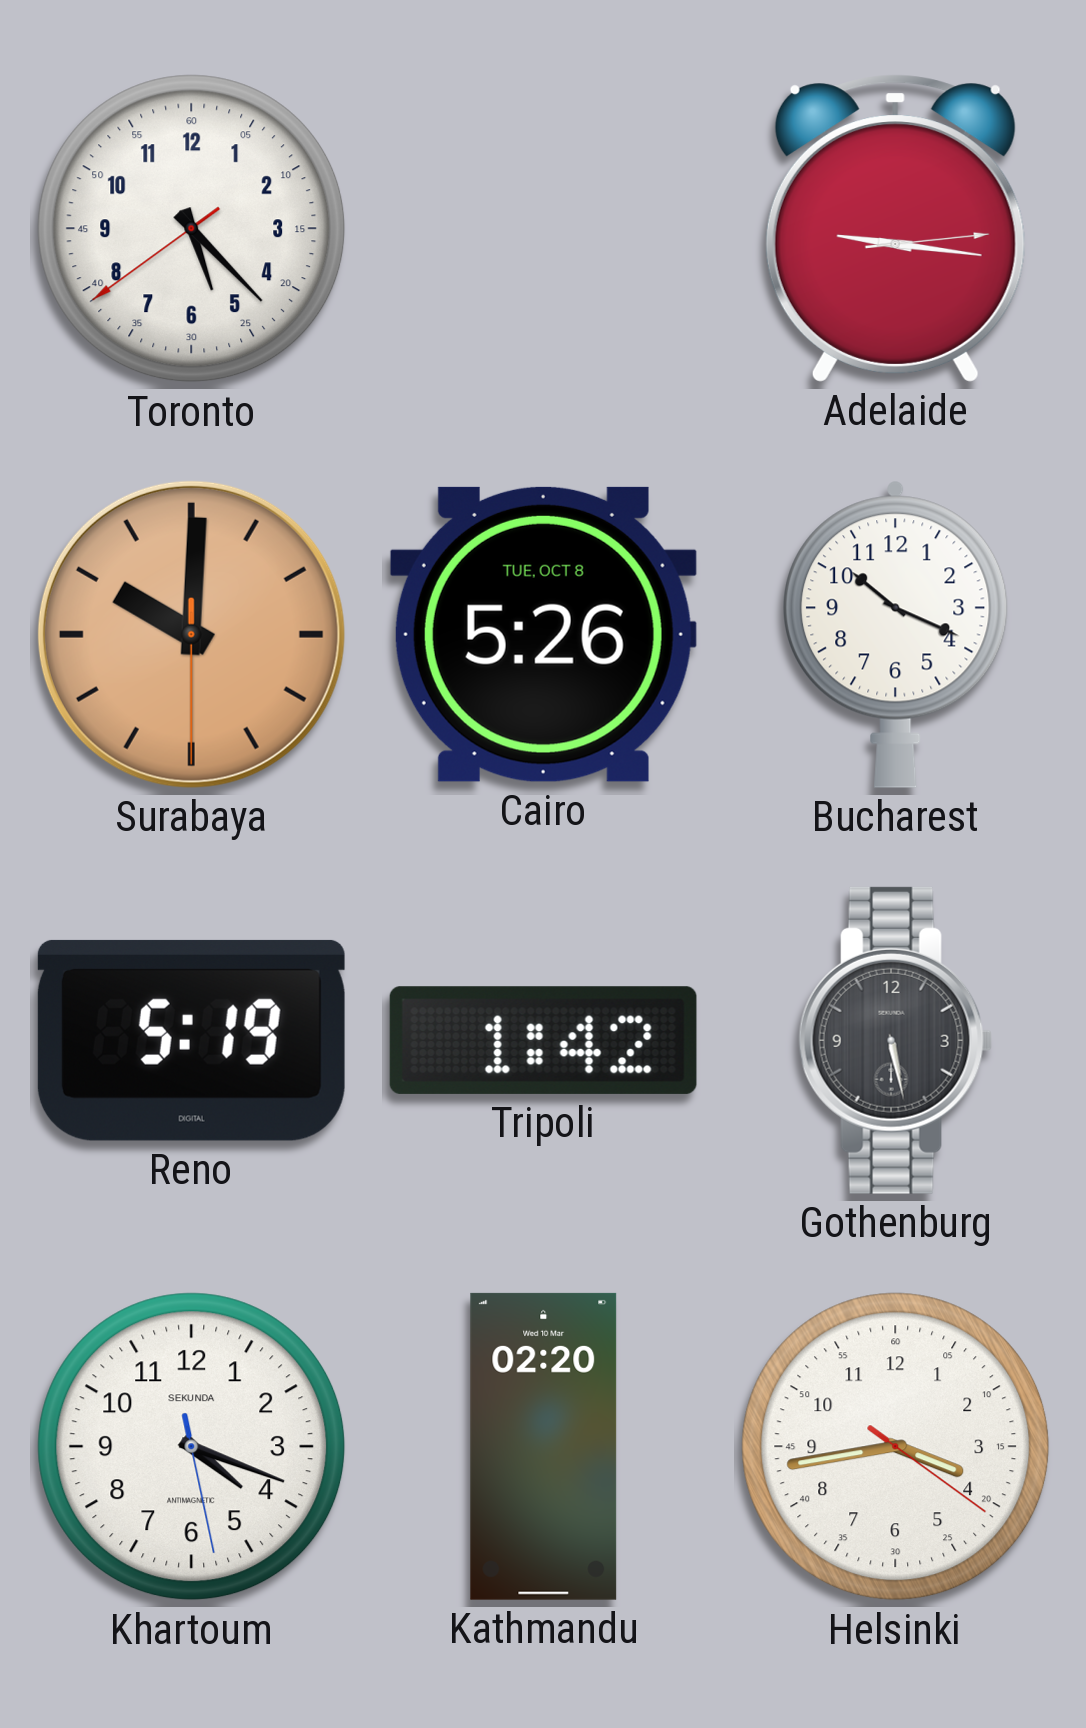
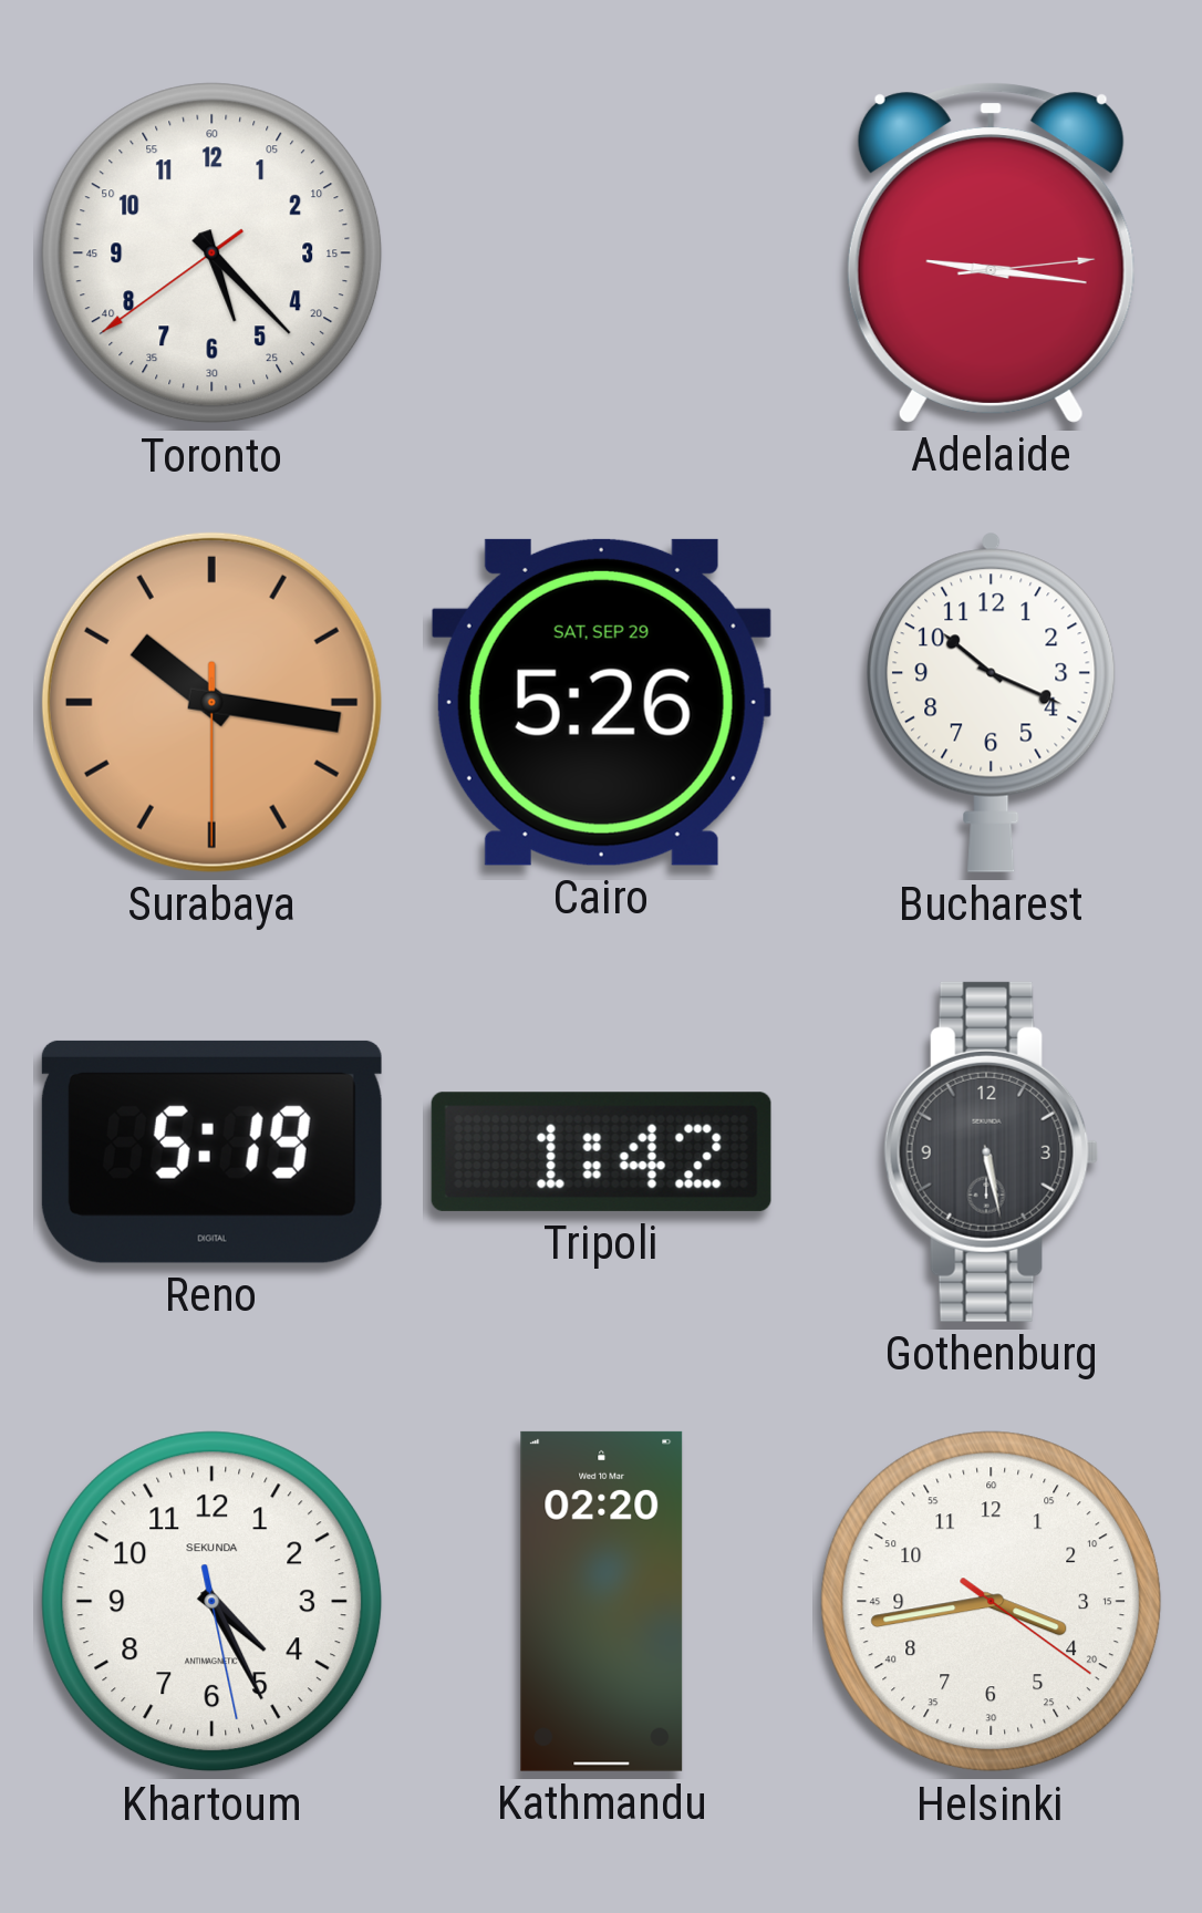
Surabaya: 10:00 -> 10:16
Cairo date: TUE, OCT 8 -> SAT, SEP 29
Khartoum: 4:18 -> 4:25
